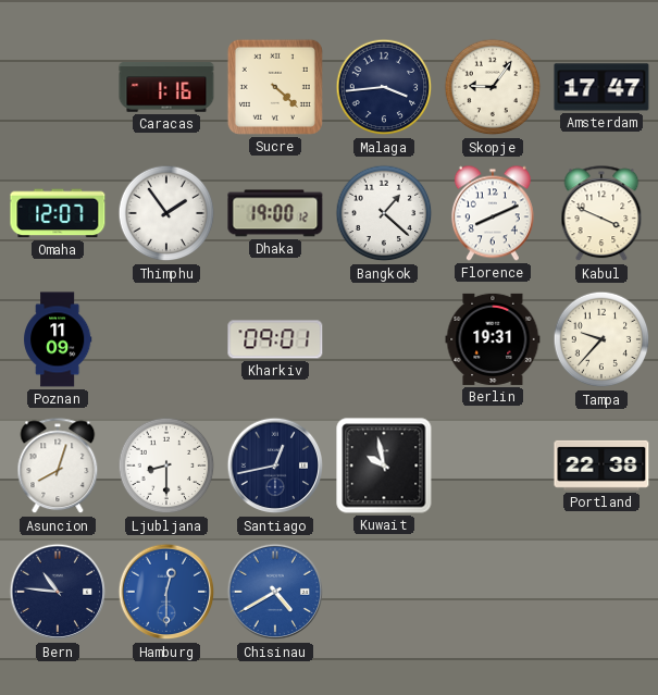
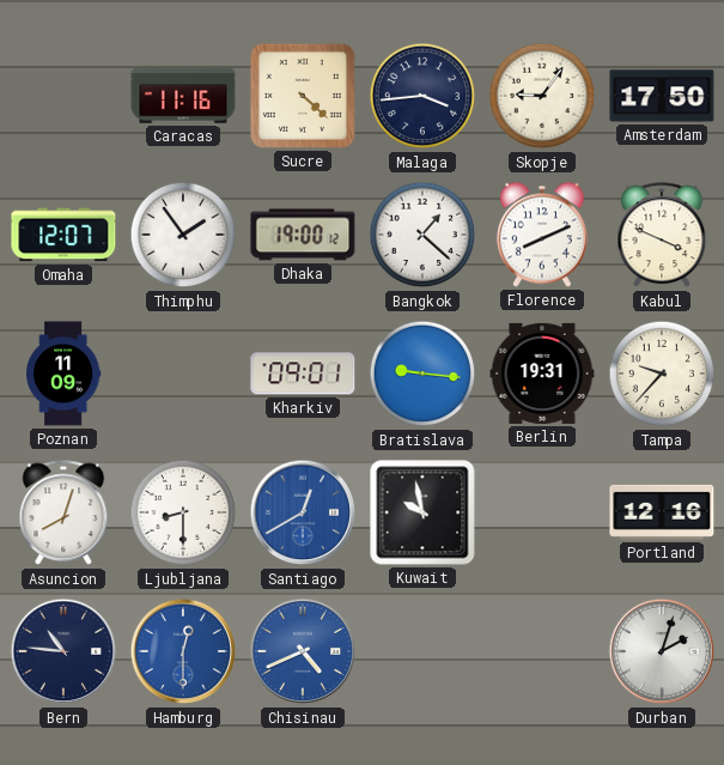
Caracas: 1:16 -> 11:16
Amsterdam: 17:47 -> 17:50
Bratislava: none -> 9:16
Santiago: 12:43 -> 12:40
Santiago dial: navy -> blue
Portland: 22:38 -> 12:16
Chisinau: 4:40 -> 4:41
Durban: none -> 2:03
